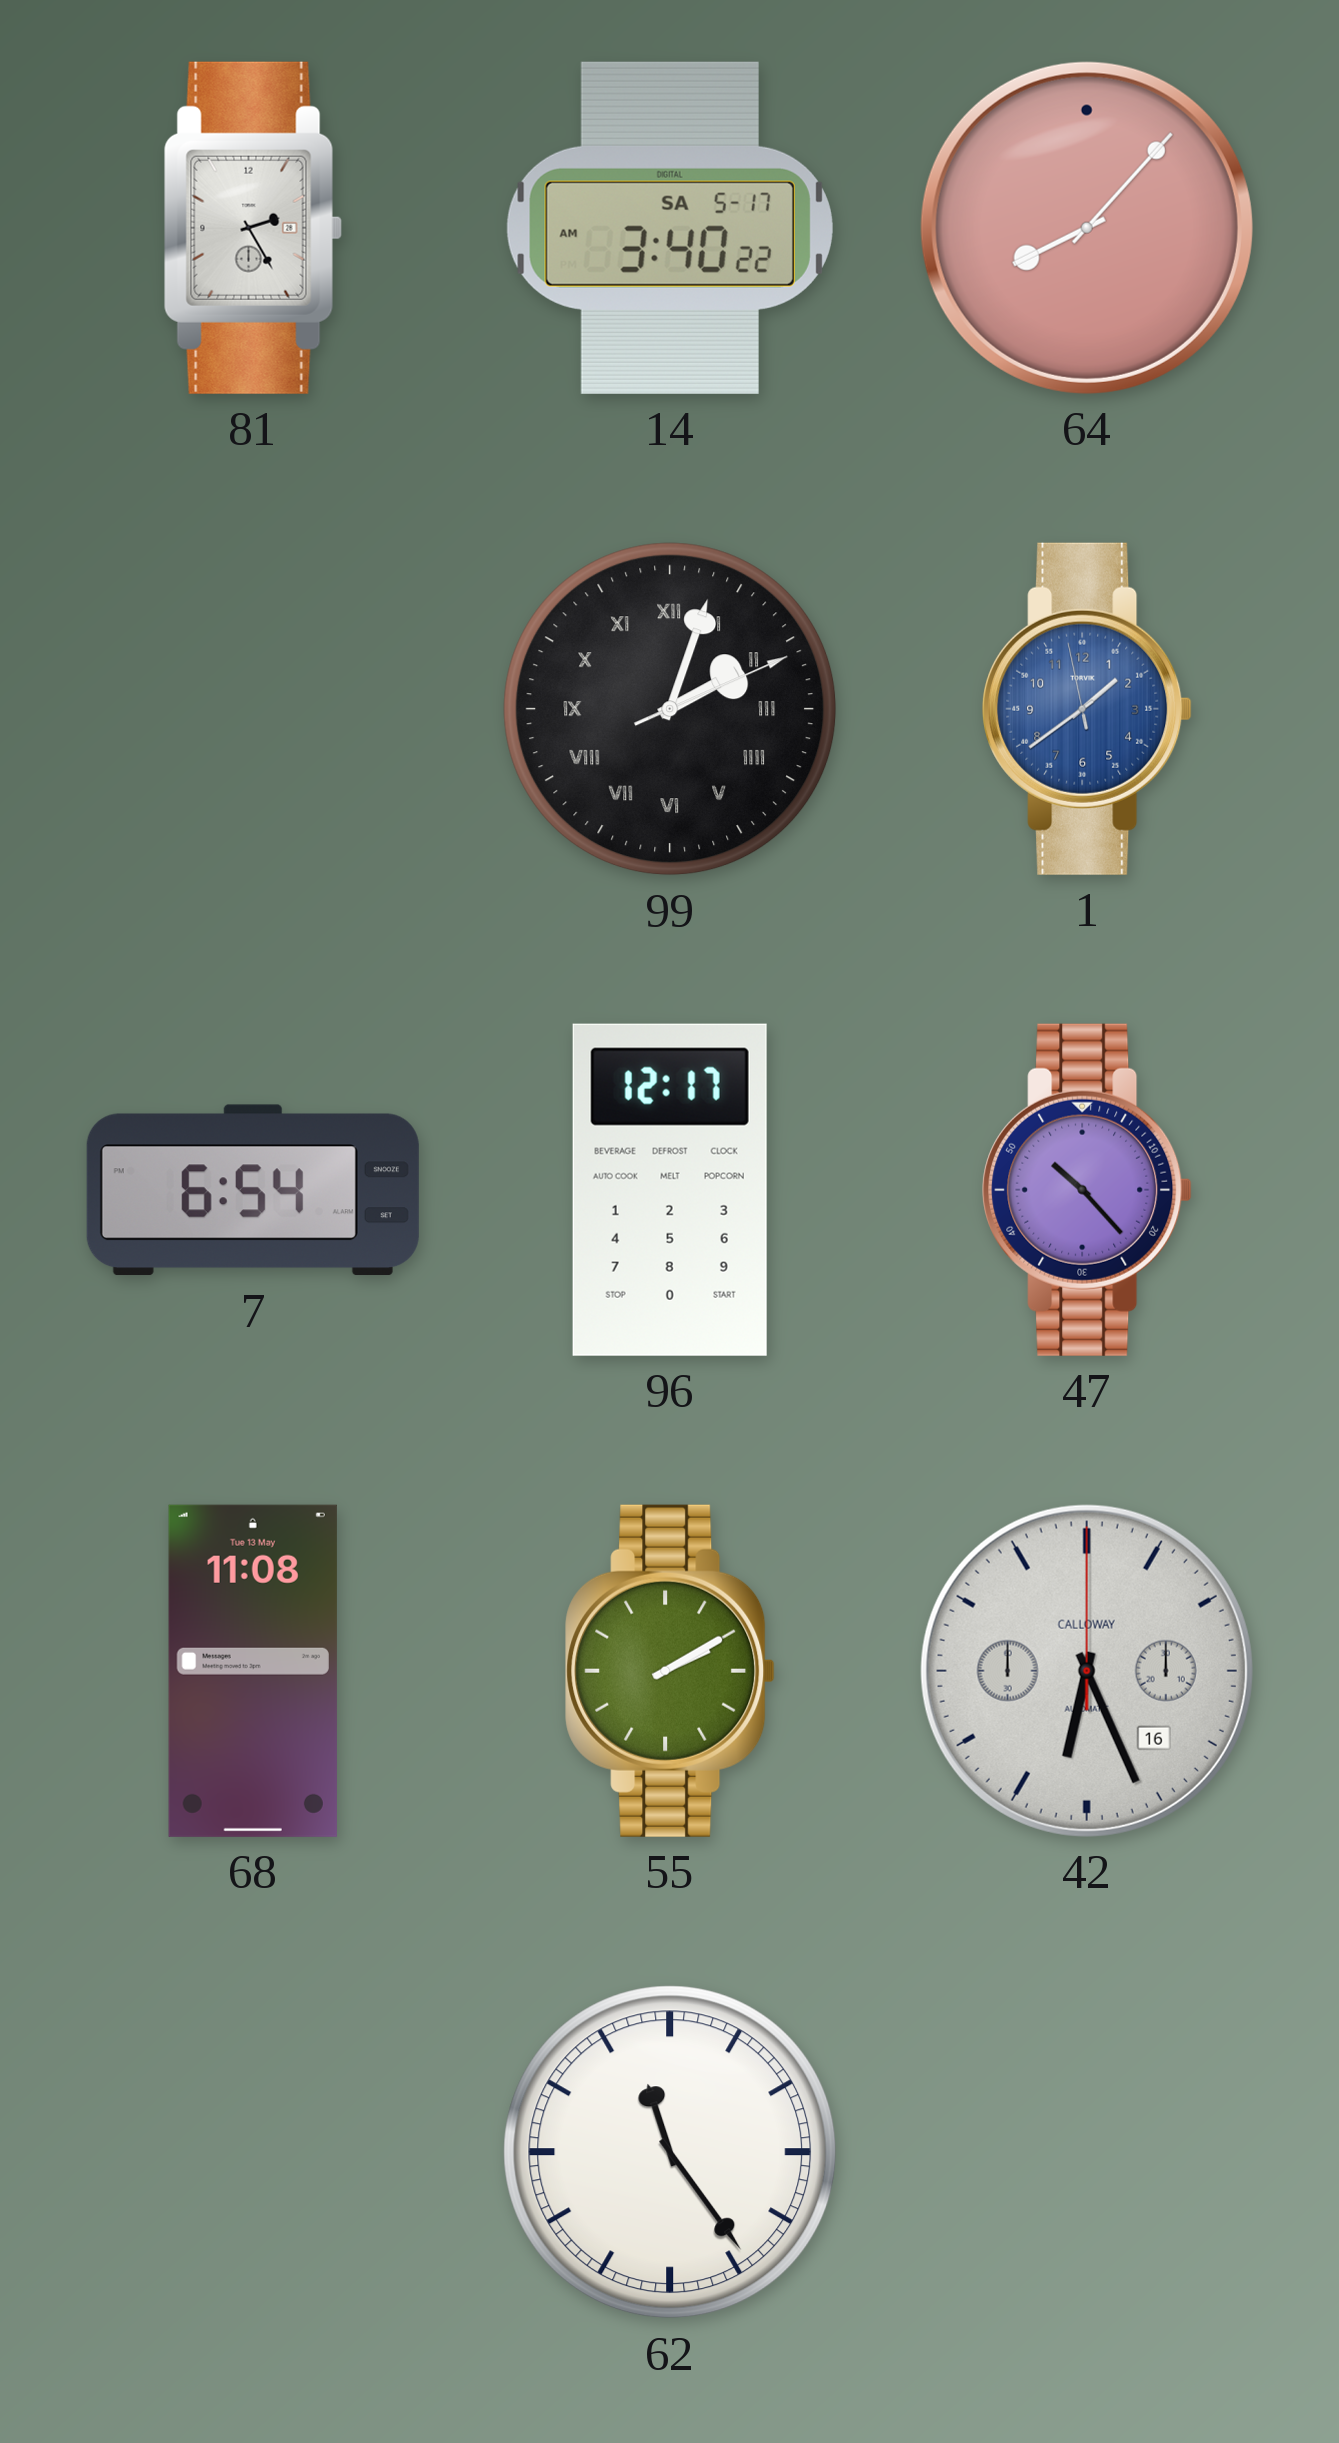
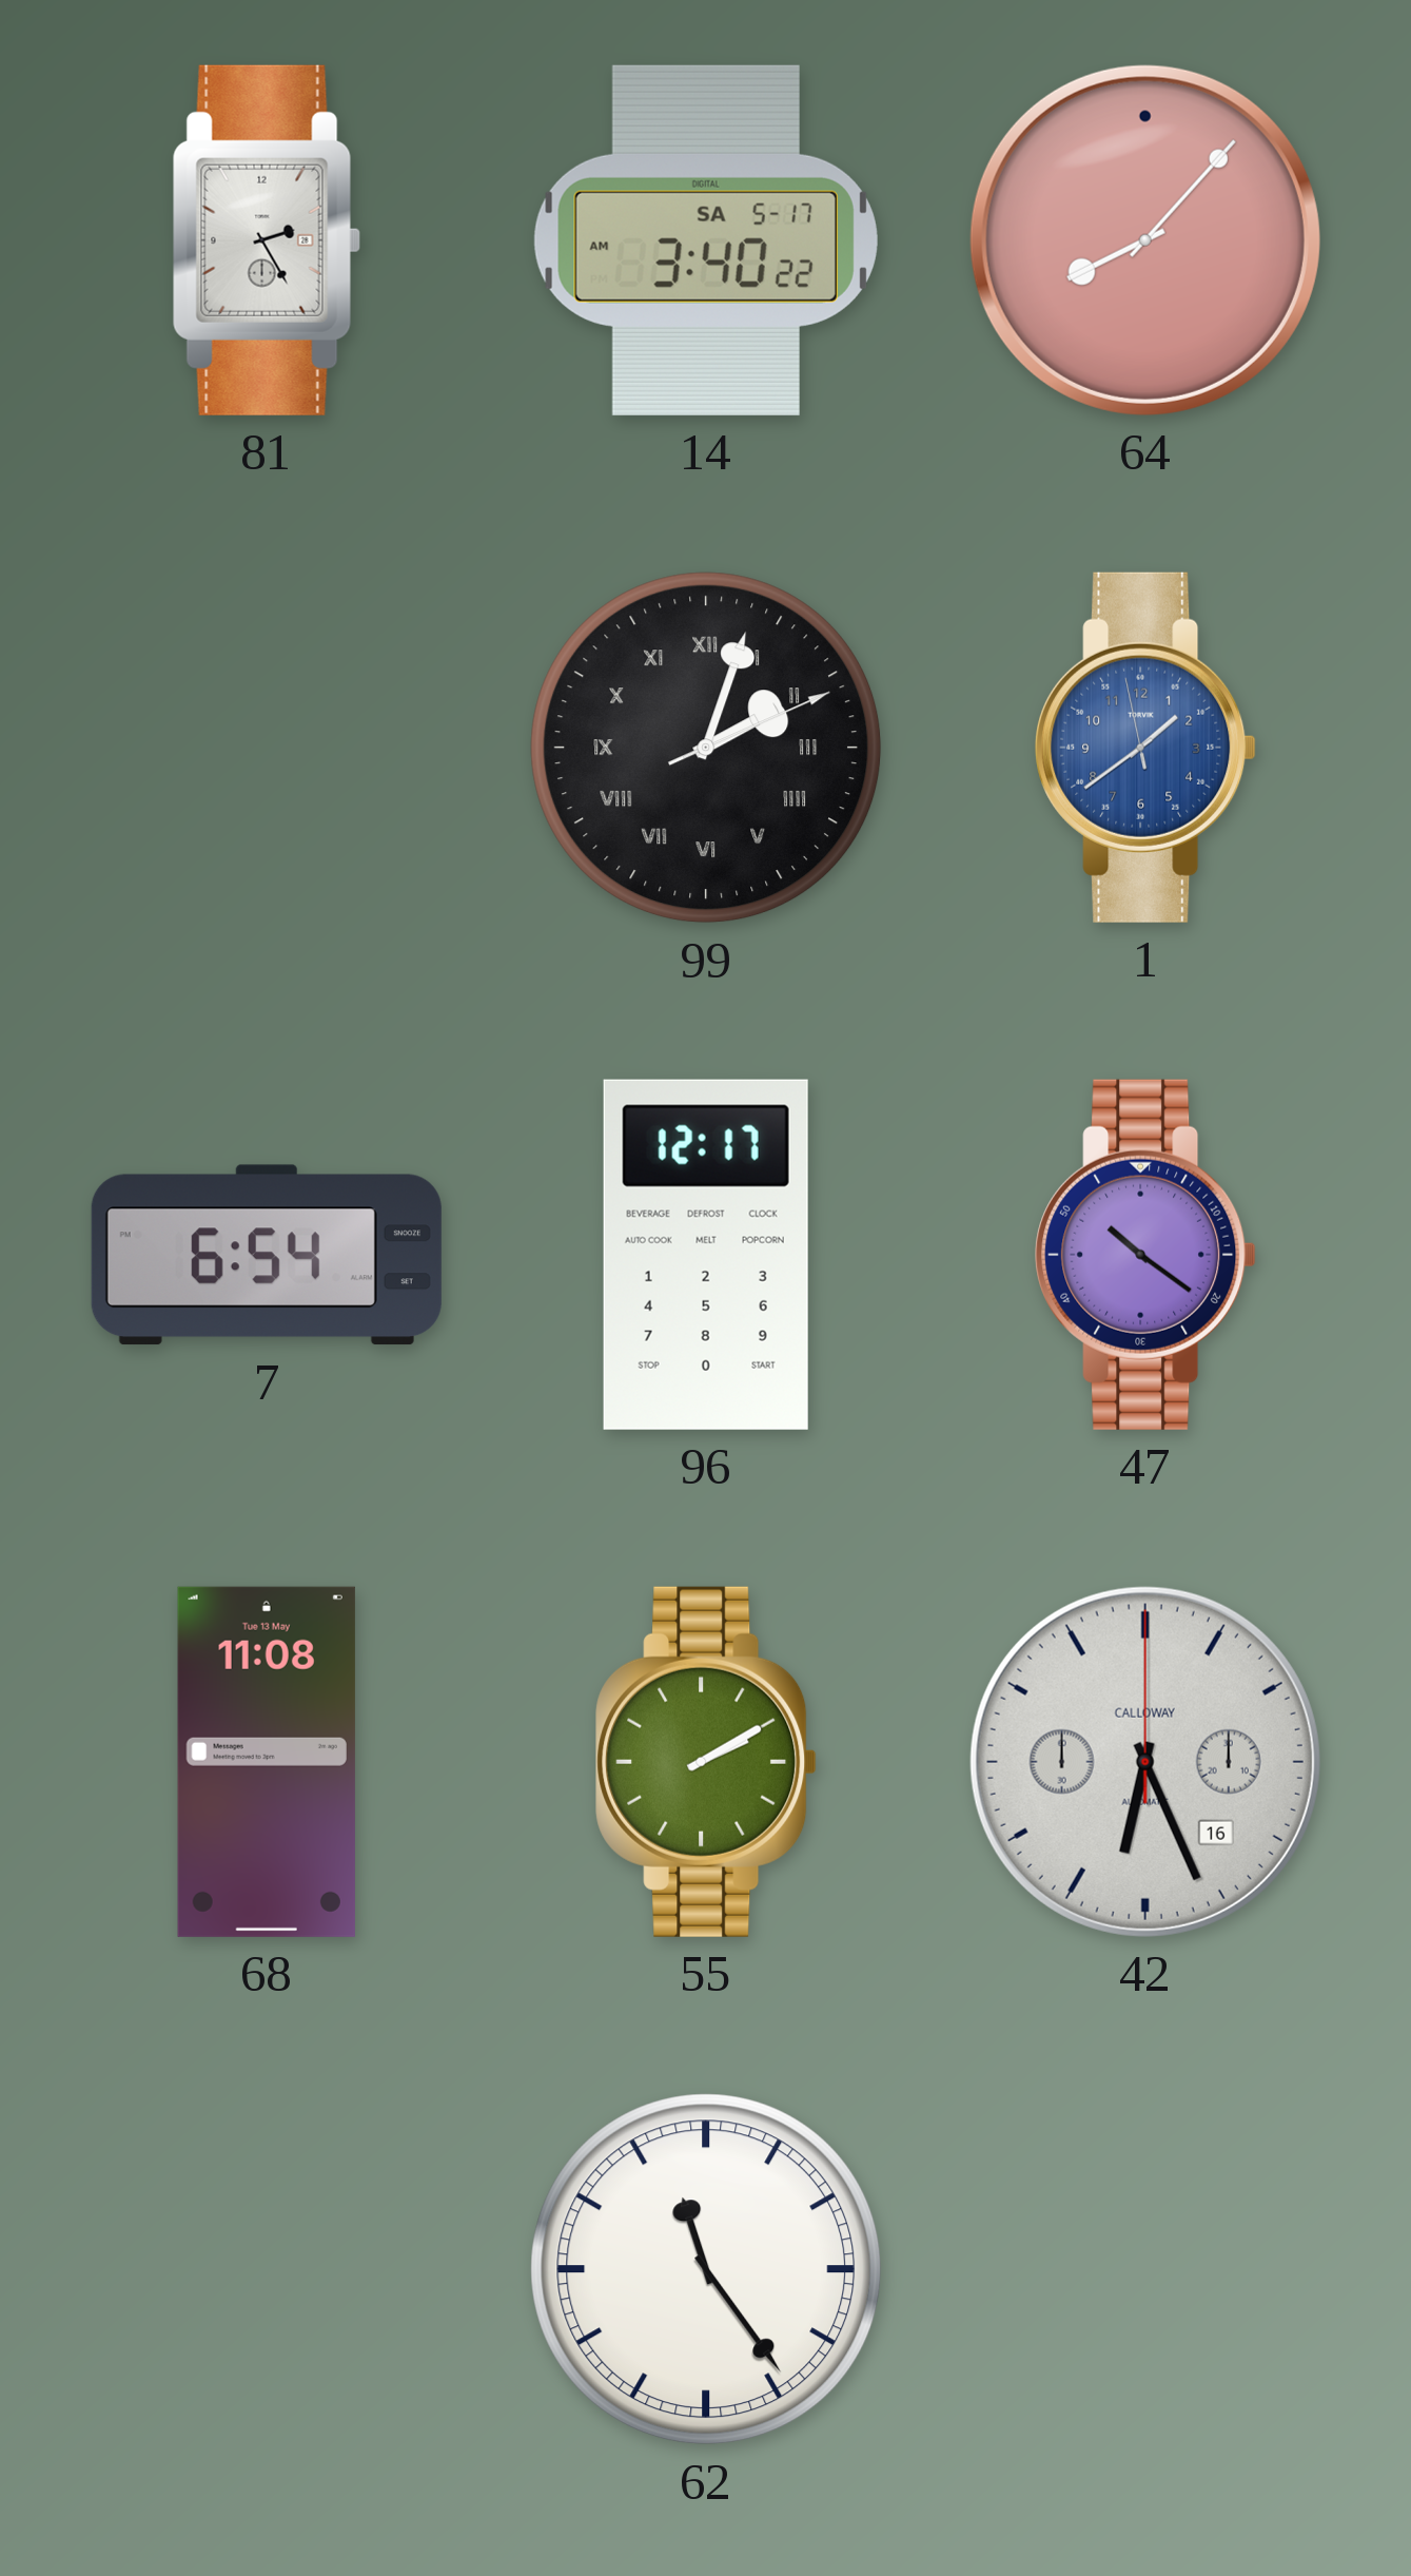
47: 10:23 -> 10:21
